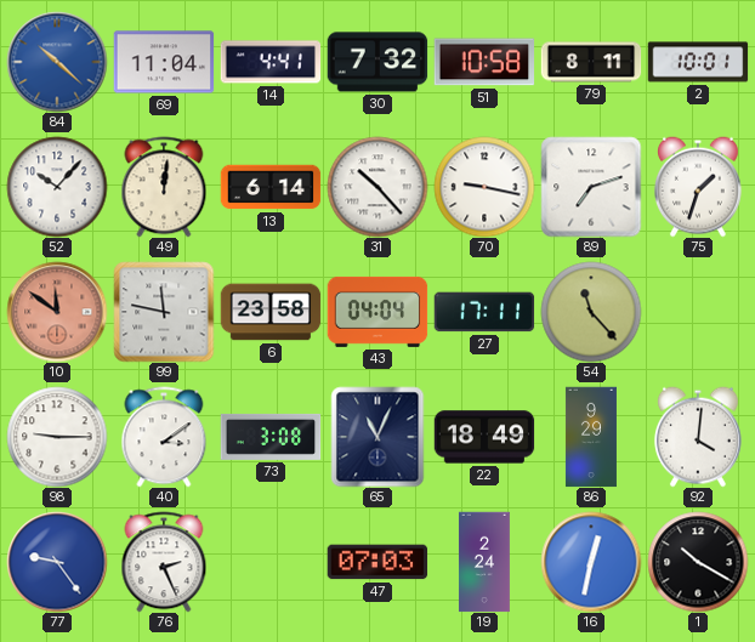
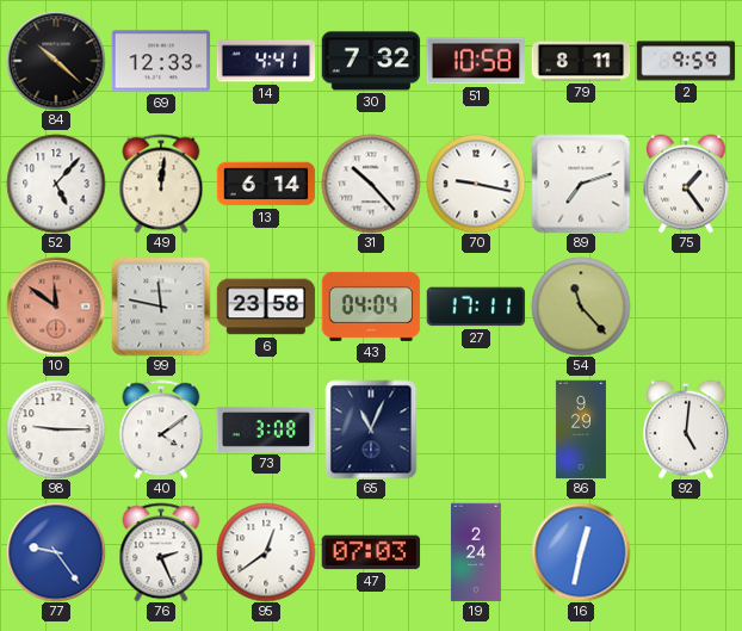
84 dial: blue -> black
69: 11:04 -> 12:33
2: 10:01 -> 9:59
52: 10:07 -> 5:07
75: 1:33 -> 1:24
40: 3:09 -> 4:09
22: 18:49 -> none
92: 4:01 -> 5:01
95: none -> 12:39
1: 10:20 -> none
